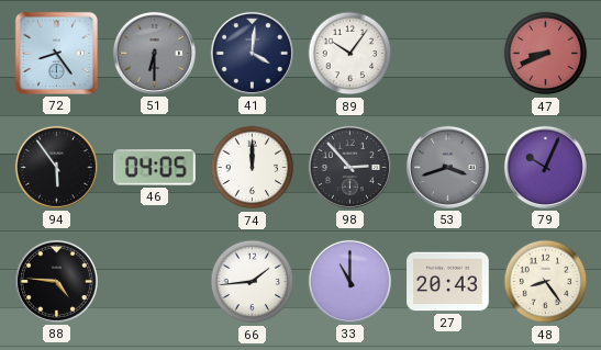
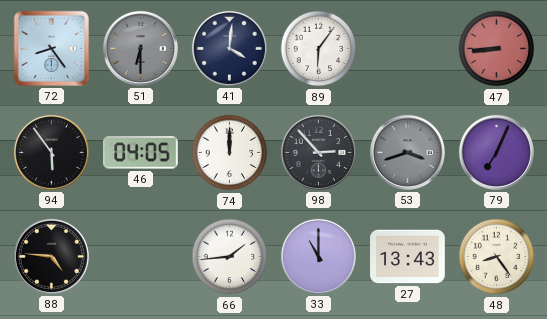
89: 10:06 -> 6:06
47: 8:41 -> 8:44
79: 10:04 -> 7:04
27: 20:43 -> 13:43
